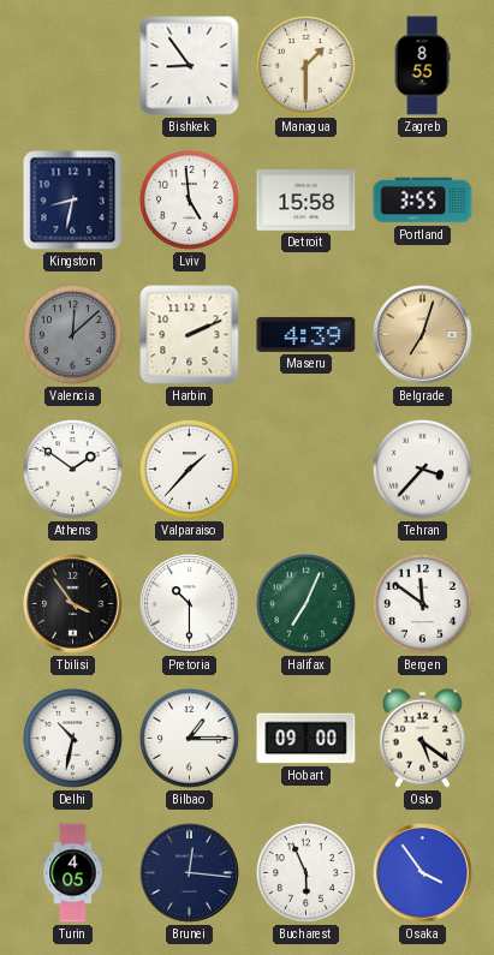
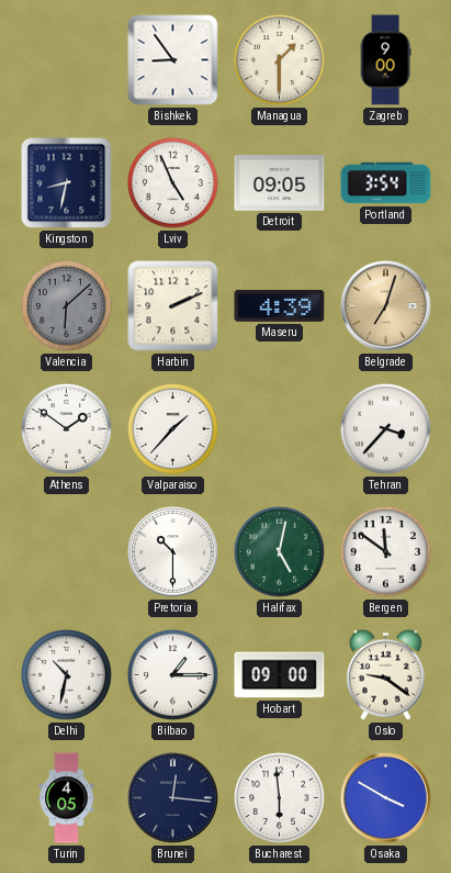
Zagreb: 8:55 -> 9:00
Lviv: 4:59 -> 4:56
Detroit: 15:58 -> 09:05
Portland: 3:55 -> 3:54
Valencia: 12:08 -> 6:08
Tbilisi: 3:54 -> none
Halifax: 7:04 -> 5:02
Oslo: 5:21 -> 9:21
Bucharest: 5:56 -> 5:59
Osaka: 3:54 -> 3:50
